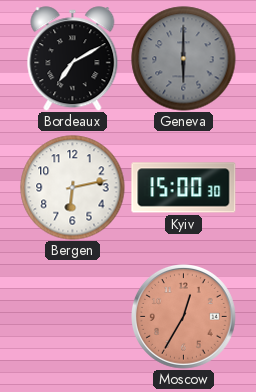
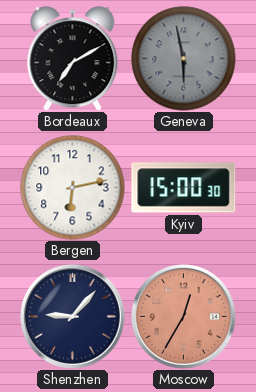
Geneva: 6:00 -> 5:58
Shenzhen: none -> 9:07
